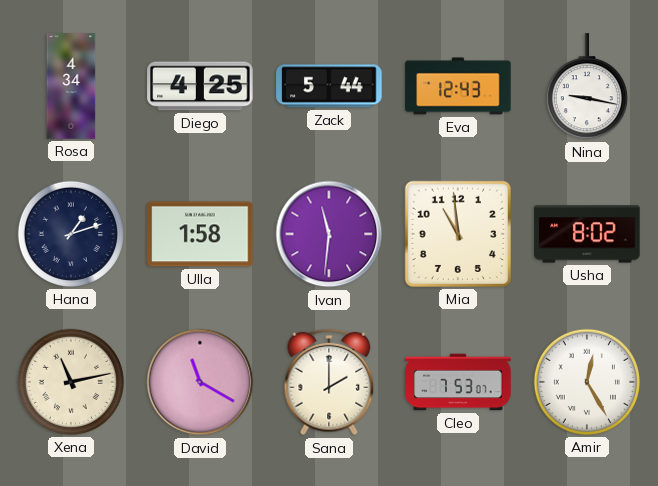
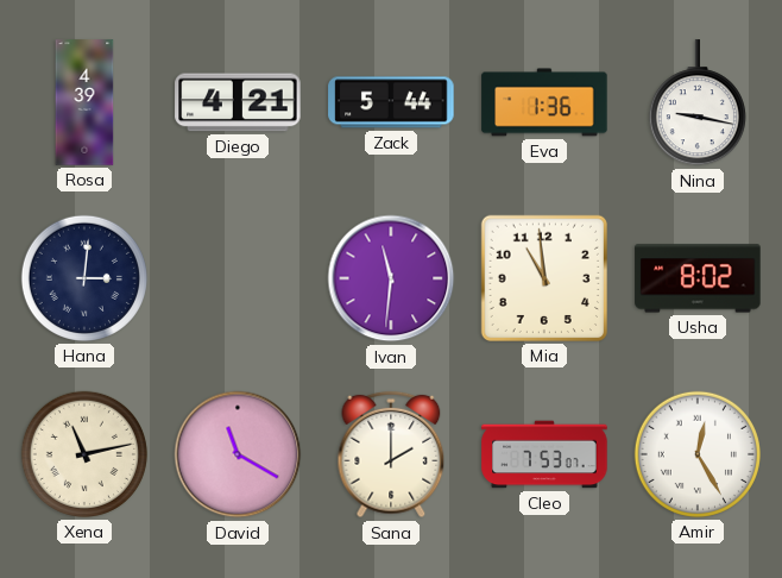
Rosa: 4:34 -> 4:39
Diego: 4:25 -> 4:21
Eva: 12:43 -> 1:36
Hana: 1:12 -> 3:01
Ulla: 1:58 -> none
